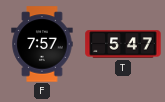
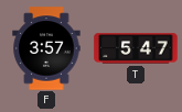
F: 7:57 -> 3:57
